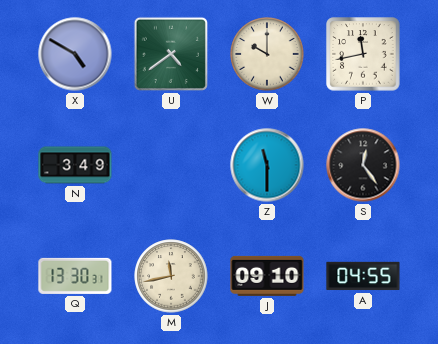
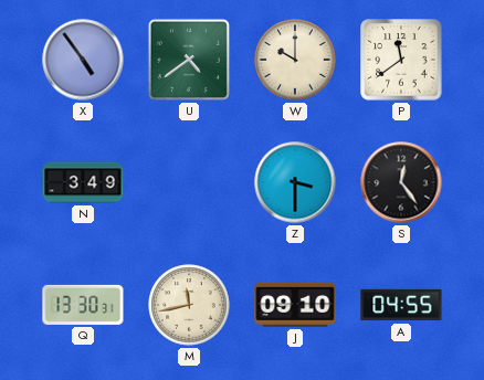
X: 4:50 -> 4:54
P: 11:43 -> 11:39
Z: 11:30 -> 3:30
